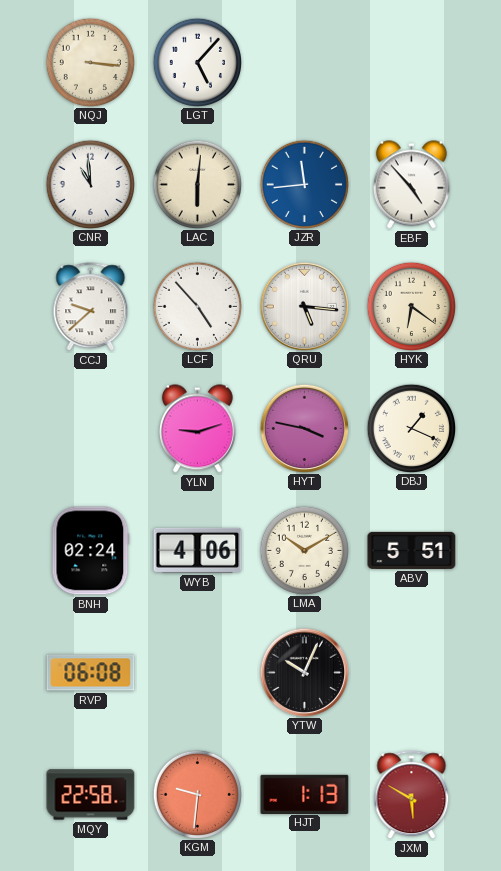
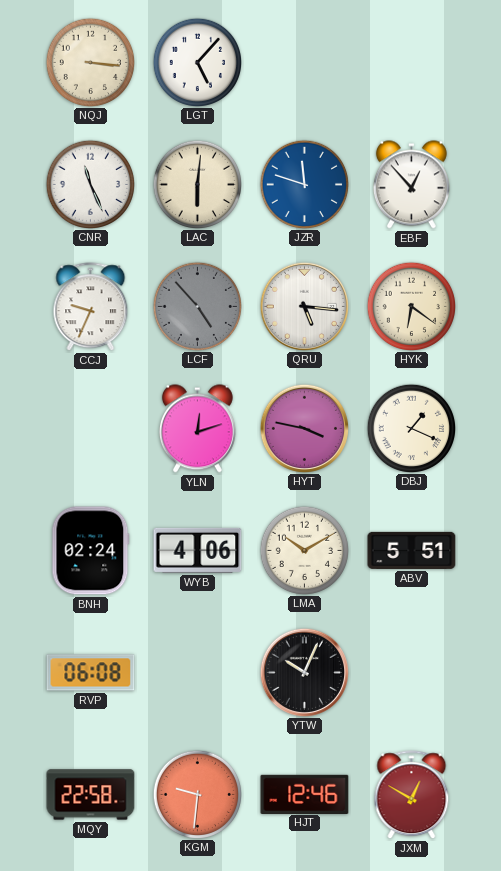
CNR: 10:59 -> 11:26
JZR: 11:44 -> 11:48
EBF: 4:53 -> 12:53
CCJ: 9:38 -> 9:34
LCF dial: white -> grey
YLN: 9:12 -> 12:12
HJT: 1:13 -> 12:46
JXM: 5:50 -> 12:50
